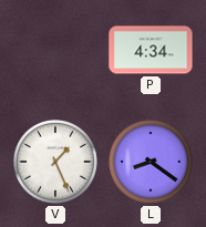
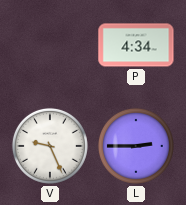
V: 1:26 -> 9:26
L: 8:21 -> 2:45
